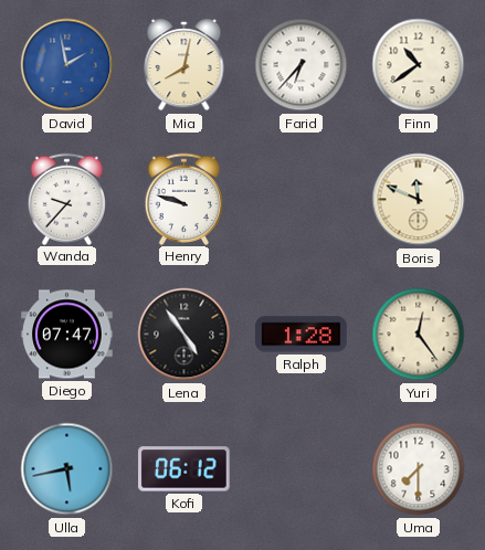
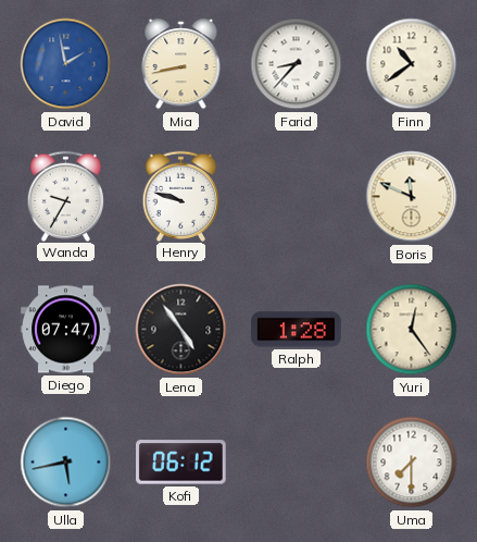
Mia: 8:02 -> 8:43
Farid: 6:37 -> 8:37
Wanda: 9:37 -> 9:35
